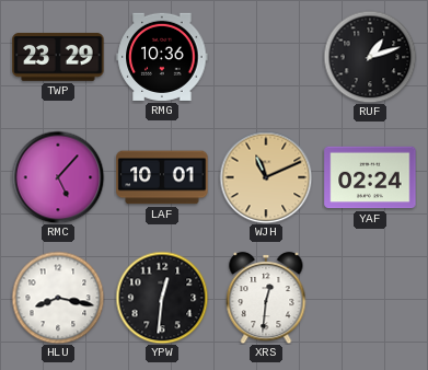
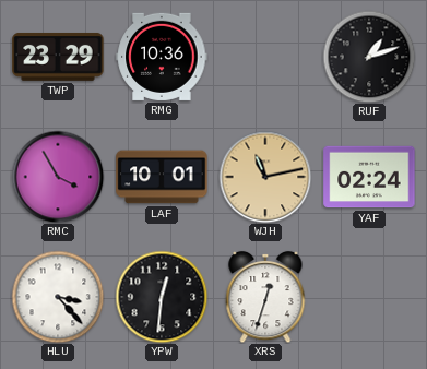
RMC: 5:07 -> 3:55
WJH: 11:11 -> 11:13
HLU: 8:17 -> 3:23
XRS: 12:31 -> 12:33
